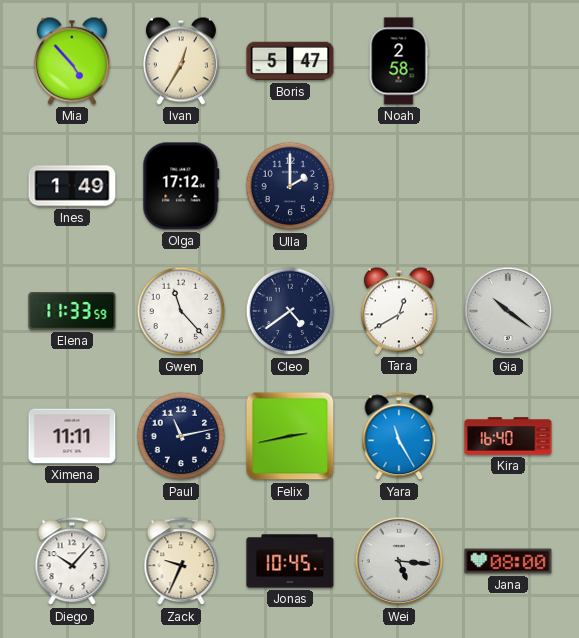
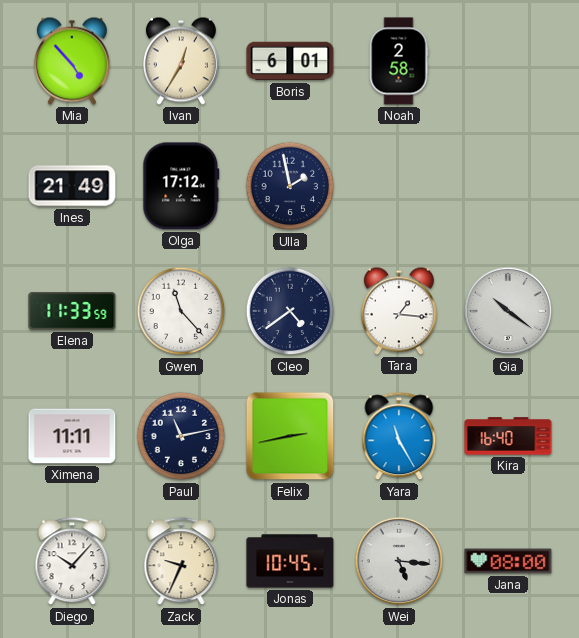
Boris: 5:47 -> 6:01
Ines: 1:49 -> 21:49
Ulla: 2:00 -> 1:58
Tara: 12:40 -> 1:16
